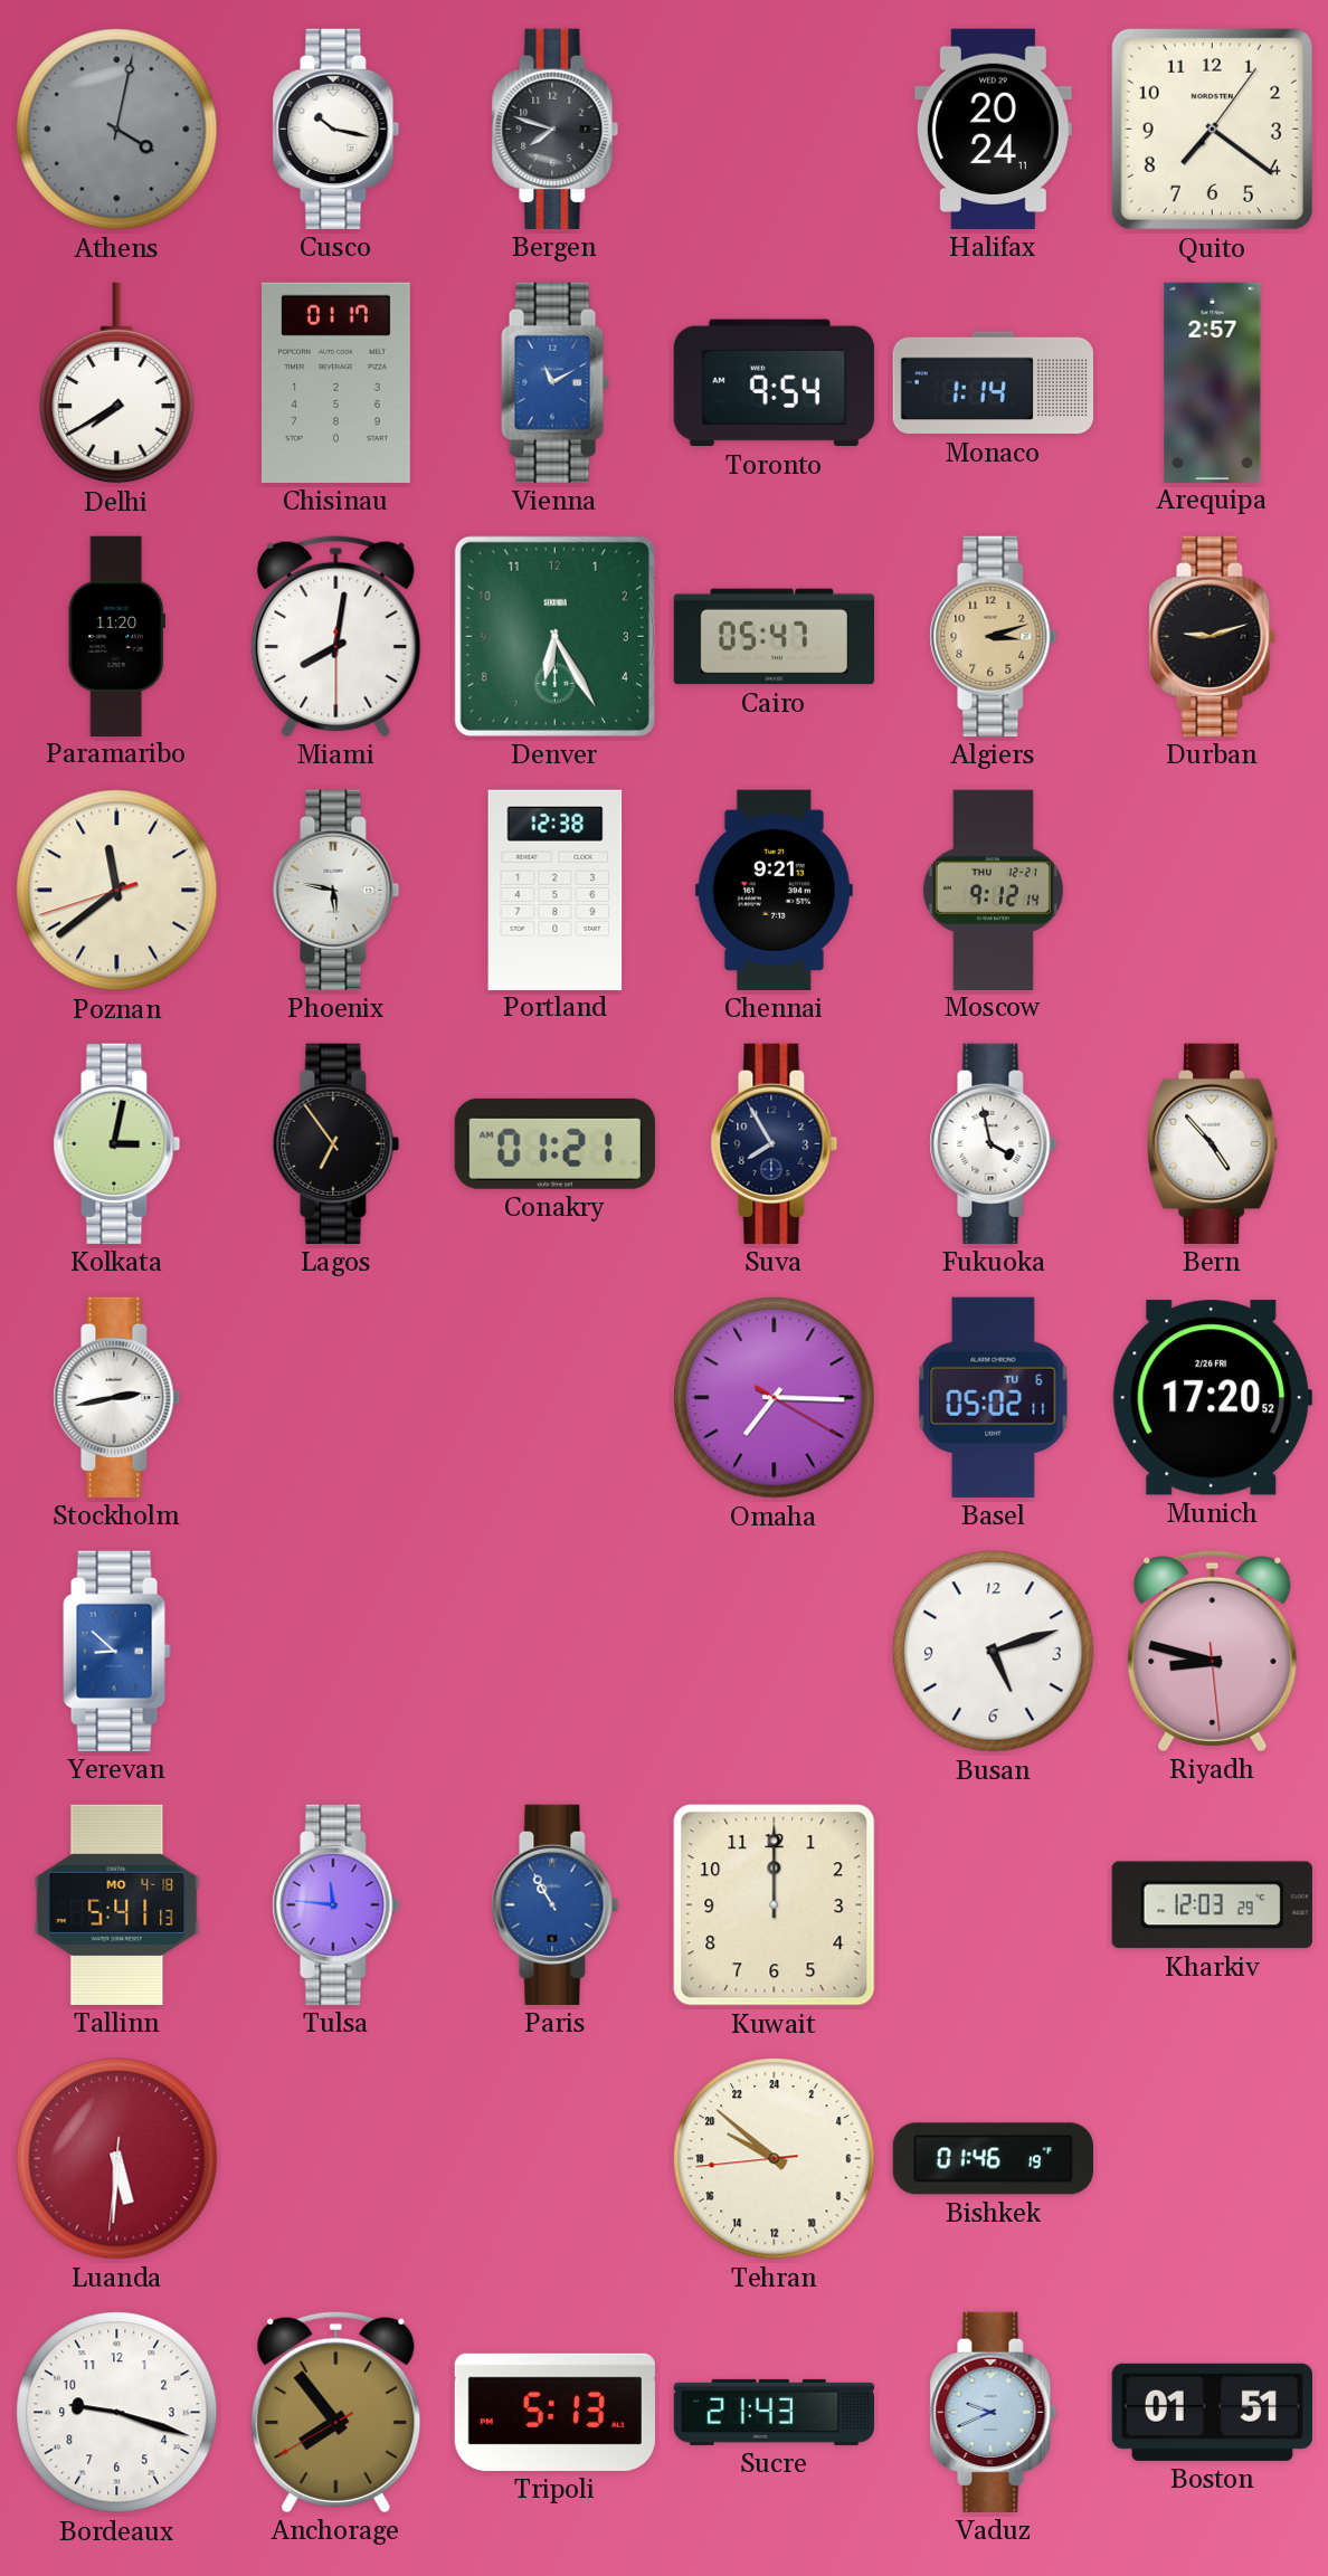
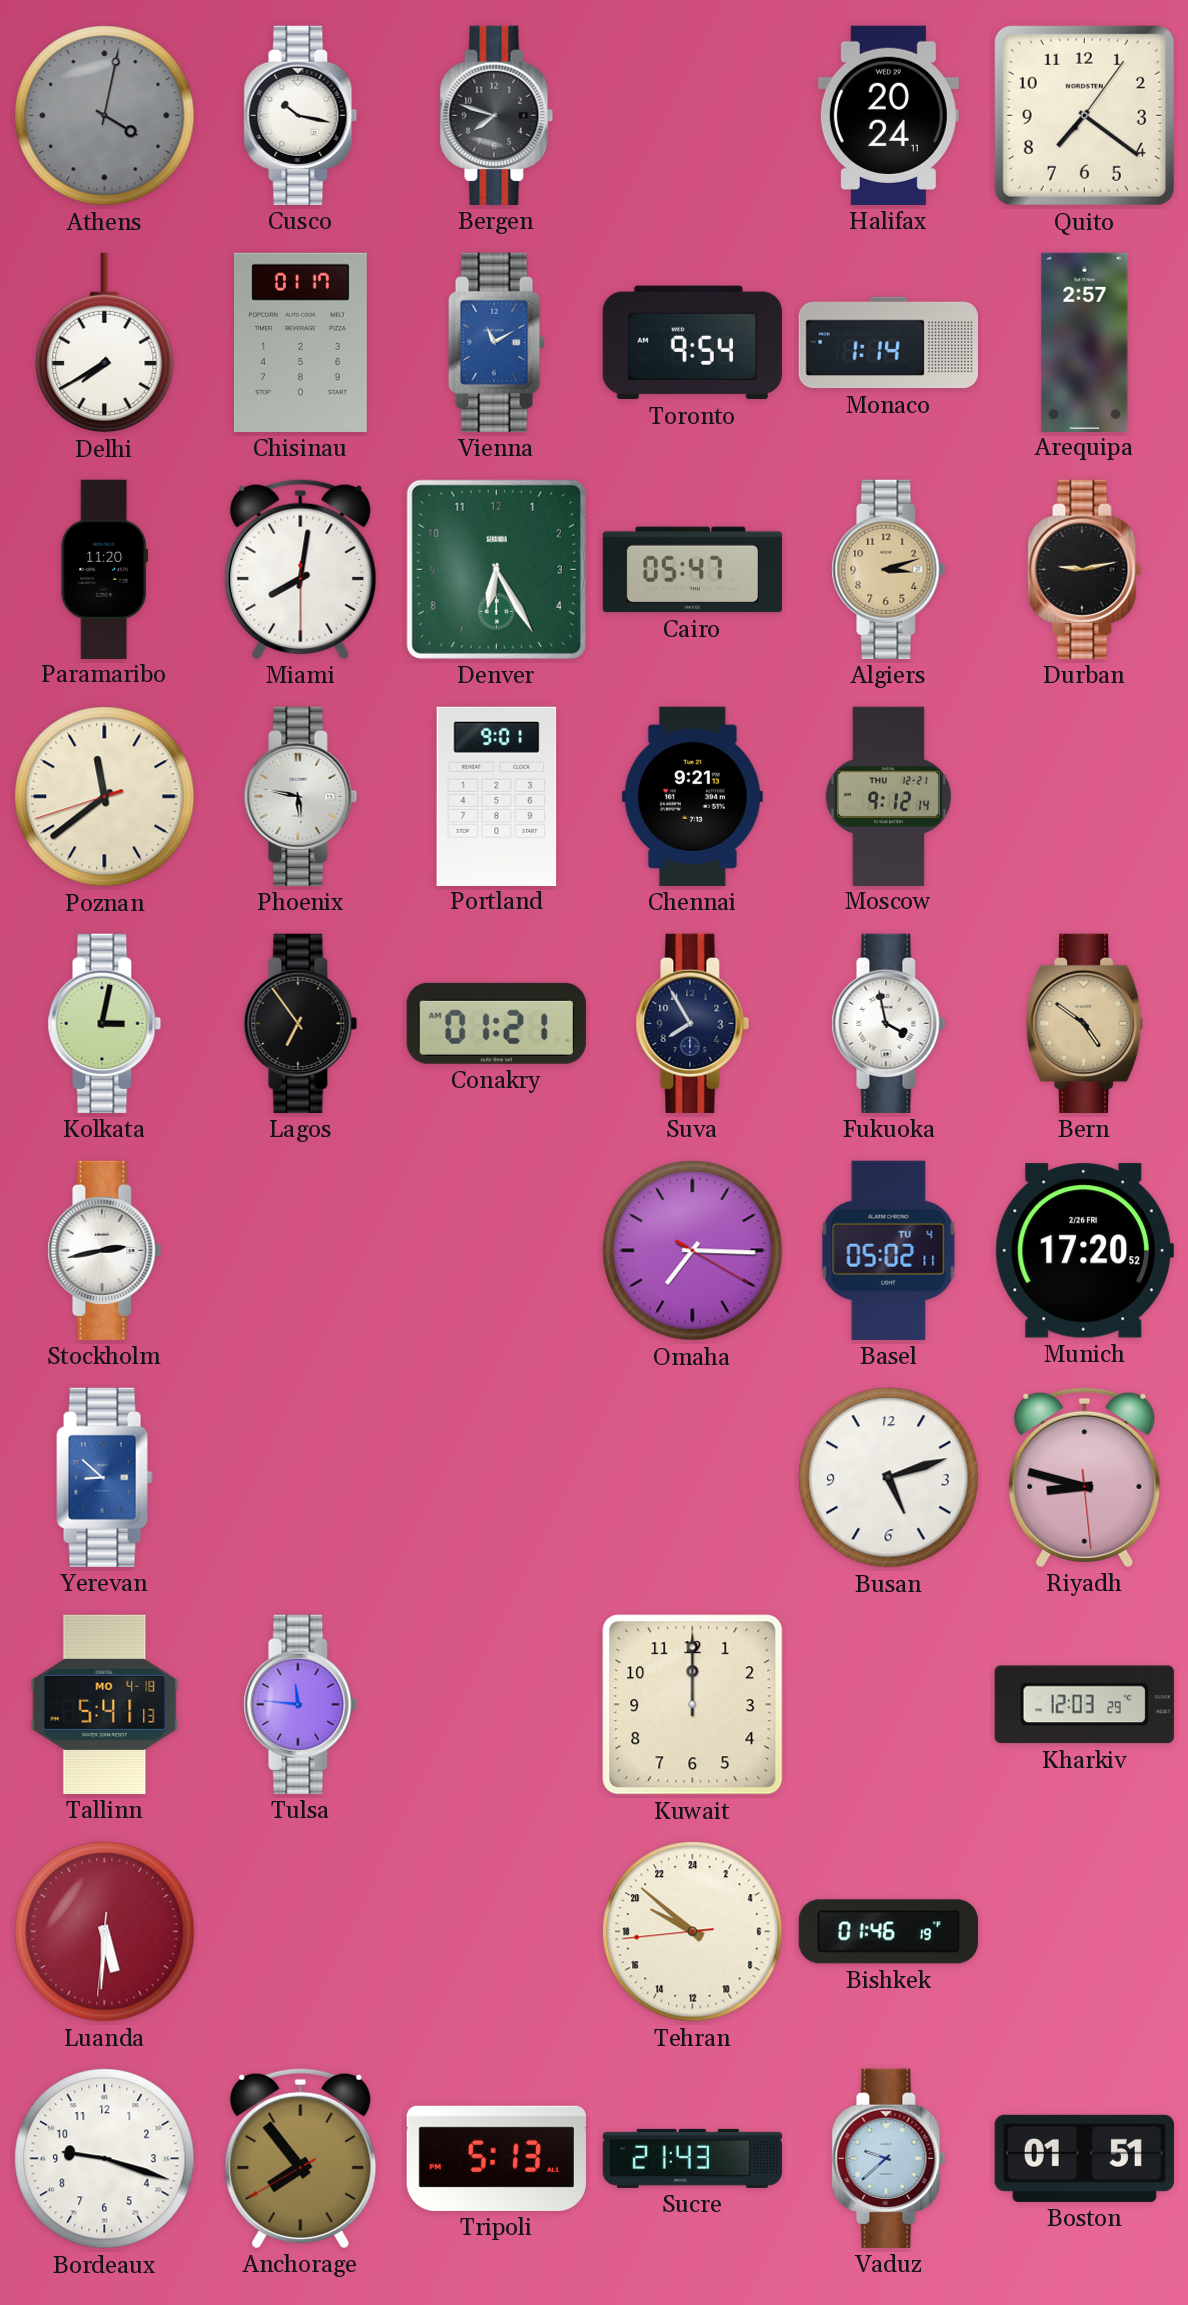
Durban: 9:12 -> 9:13
Portland: 12:38 -> 9:01
Bern: 4:53 -> 4:51
Bern dial: white -> champagne
Basel date: TU 6 -> TU 4
Paris: 10:55 -> none
Vaduz: 9:41 -> 9:38
